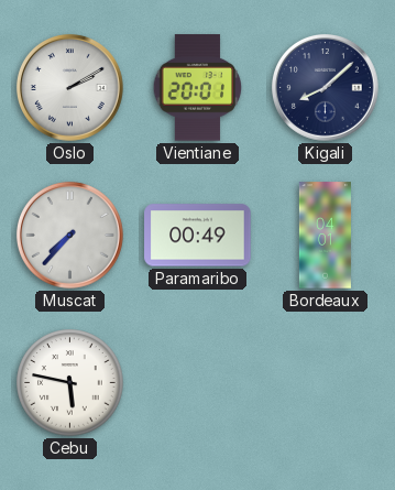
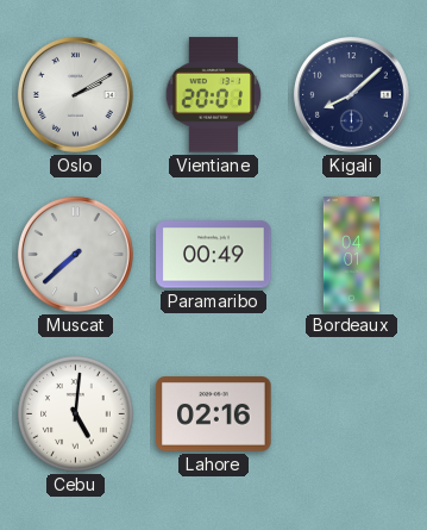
Muscat: 7:37 -> 7:38
Cebu: 5:47 -> 5:01
Lahore: none -> 02:16
